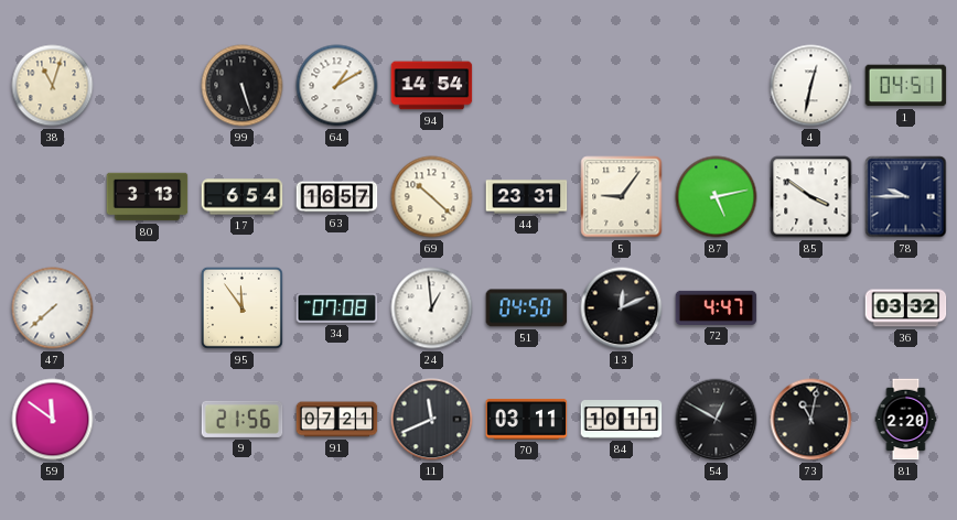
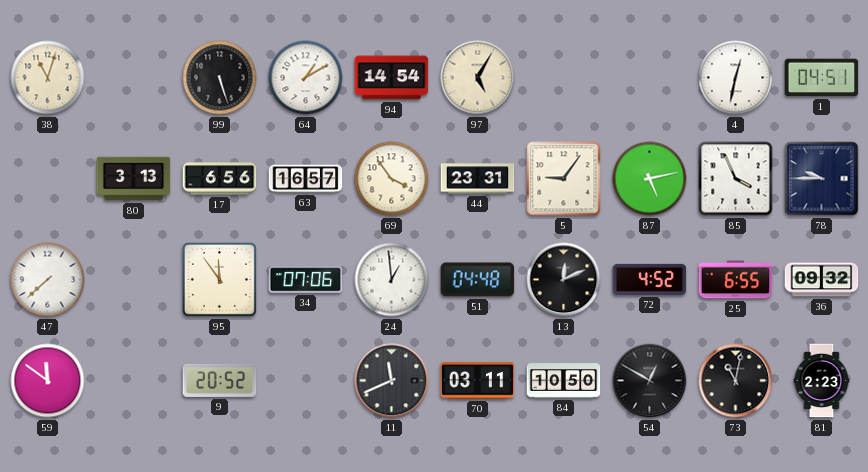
97: none -> 5:05
17: 6:54 -> 6:56
69: 10:22 -> 3:54
85: 3:51 -> 3:56
34: 07:08 -> 07:06
51: 04:50 -> 04:48
72: 4:47 -> 4:52
25: none -> 6:55
36: 03:32 -> 09:32
9: 21:56 -> 20:52
91: 07:21 -> none
84: 10:11 -> 10:50
81: 2:20 -> 2:23
